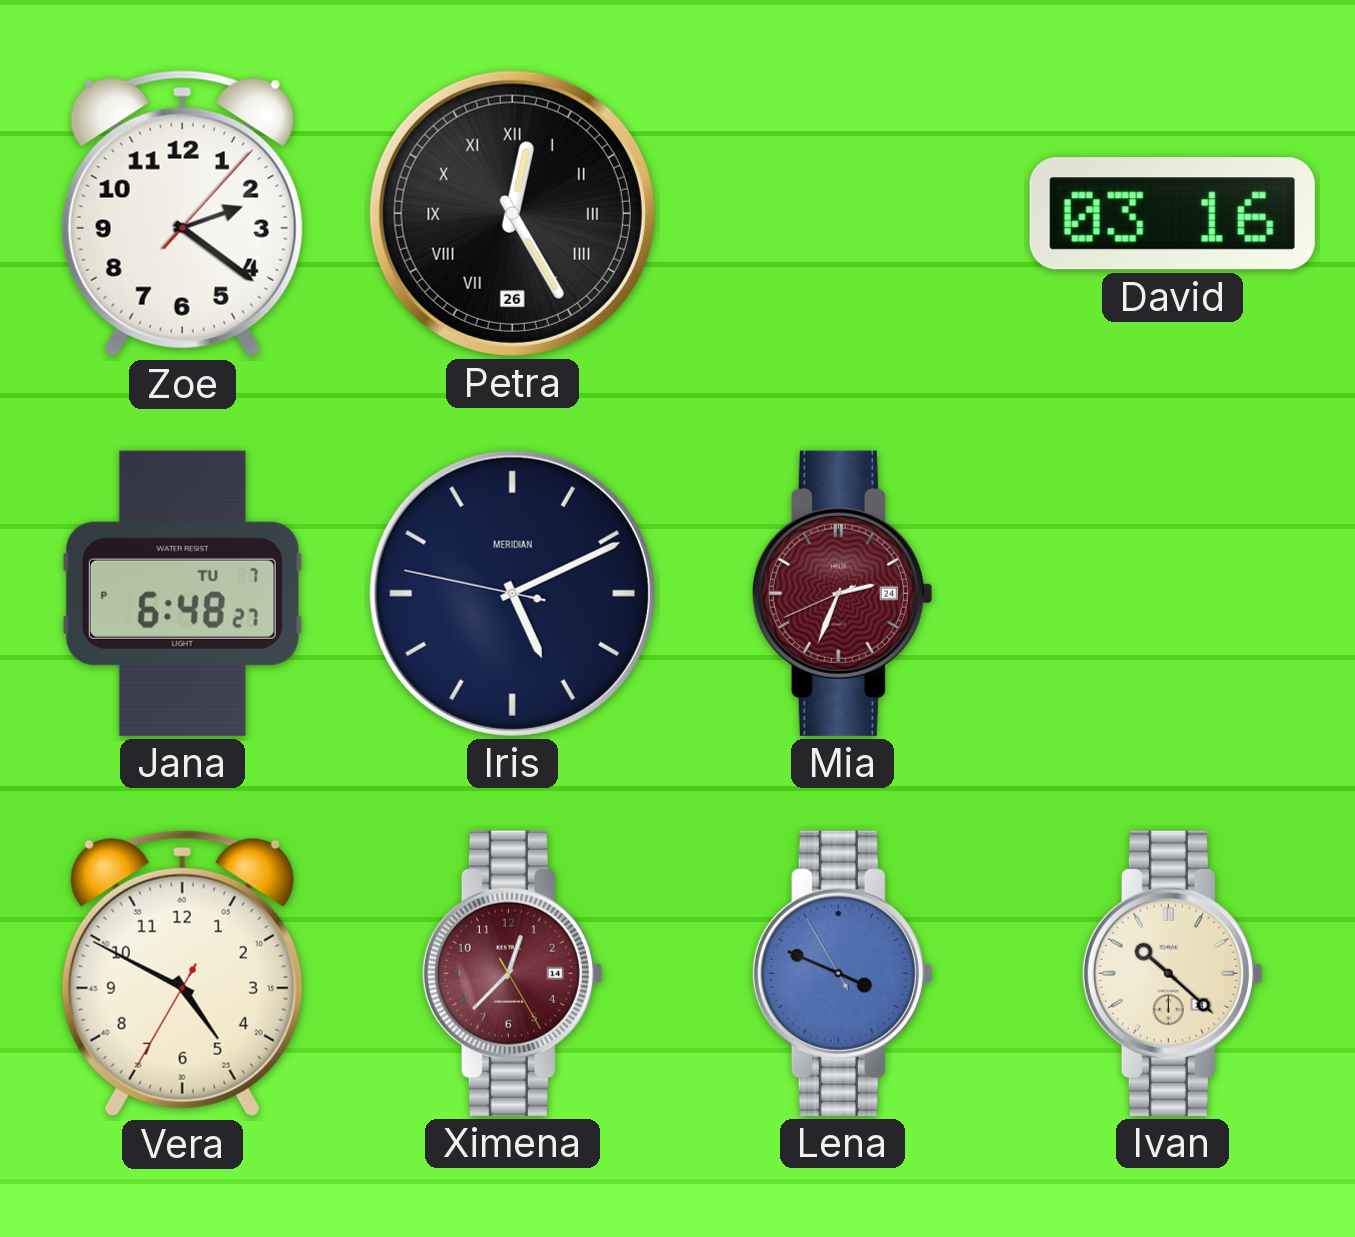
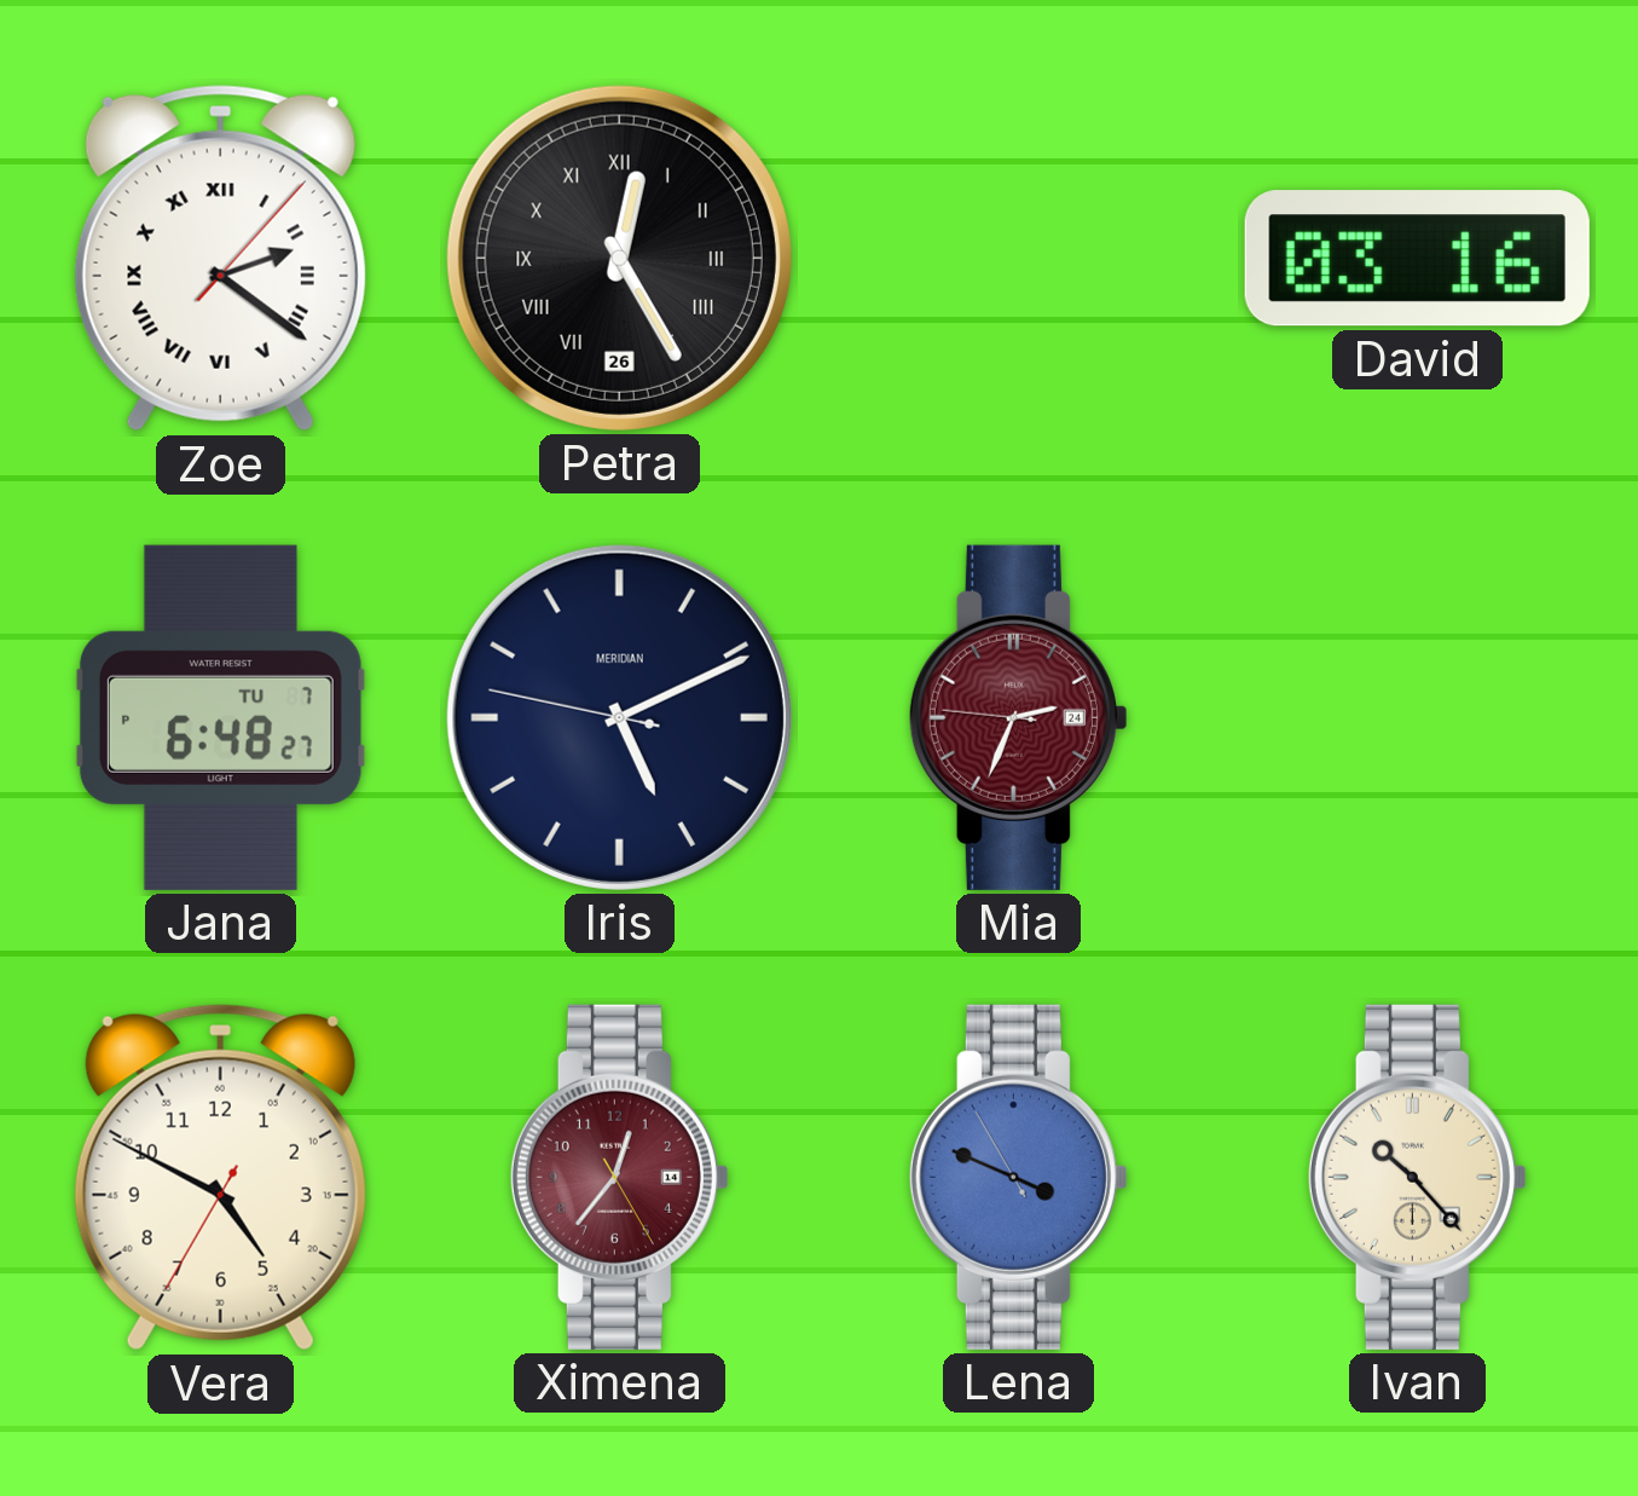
Zoe numerals: Arabic -> Roman
Mia: 2:33:41 -> 2:33:46
Ximena: 12:37 -> 12:36
Ivan: 10:22 -> 10:23
